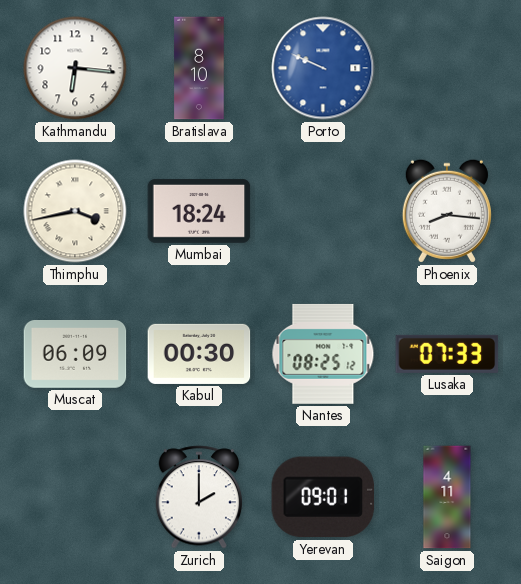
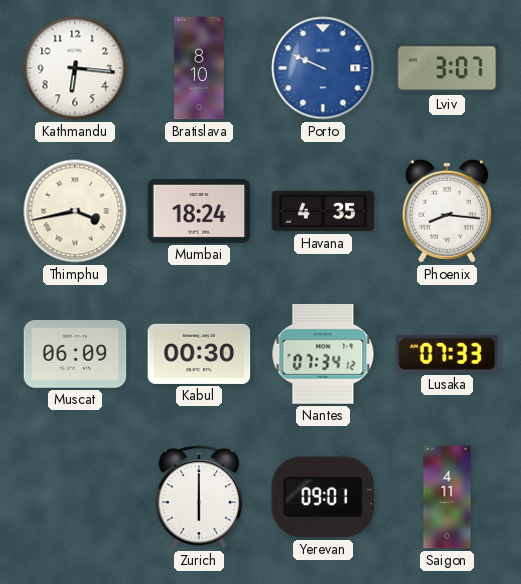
Lviv: none -> 3:07
Havana: none -> 4:35
Nantes: 08:25 -> 07:34
Zurich: 2:00 -> 6:00
